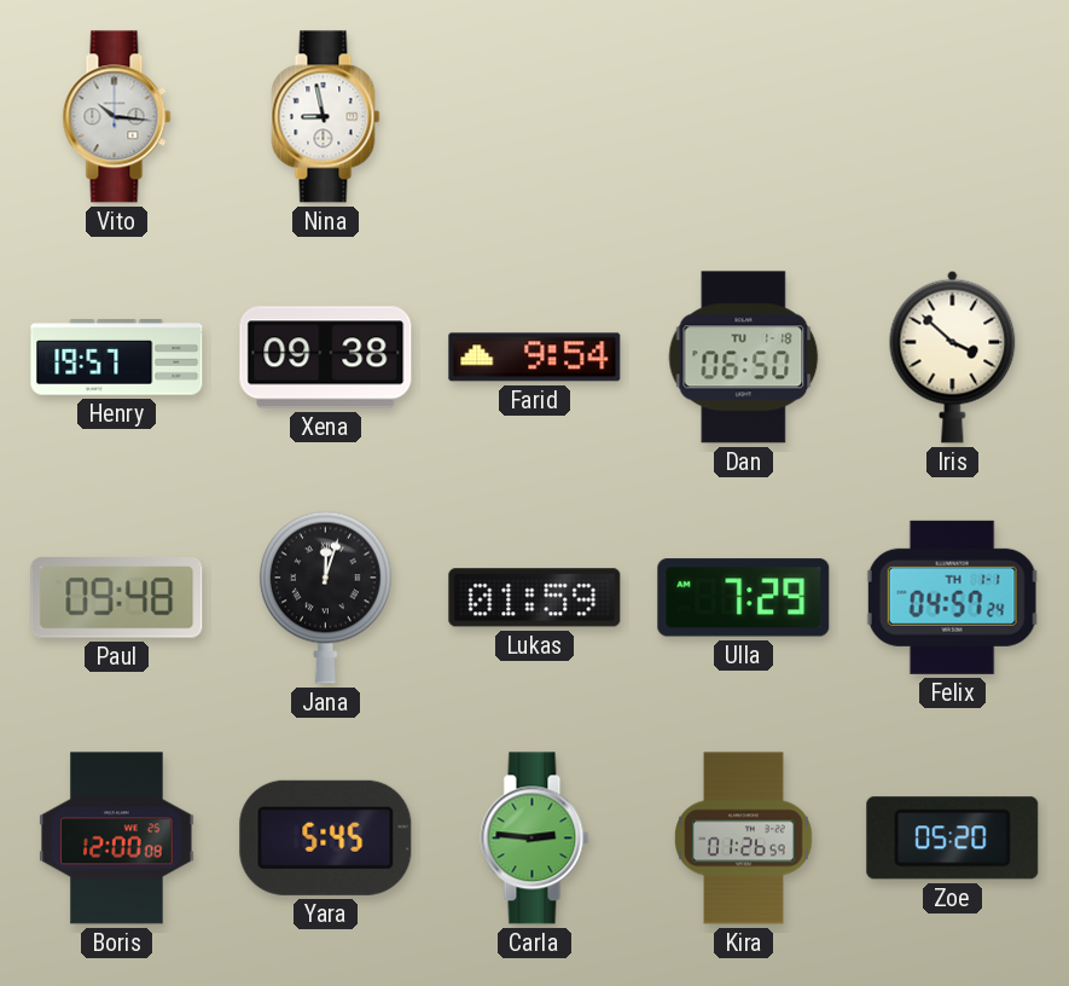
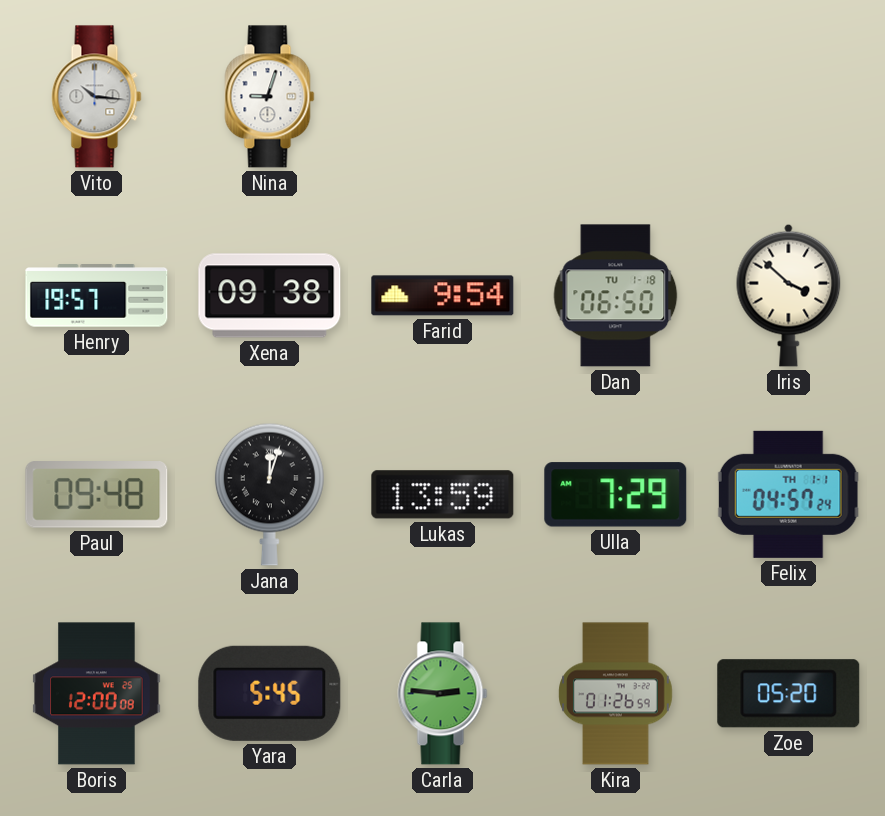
Nina: 8:58 -> 9:03
Lukas: 01:59 -> 13:59
